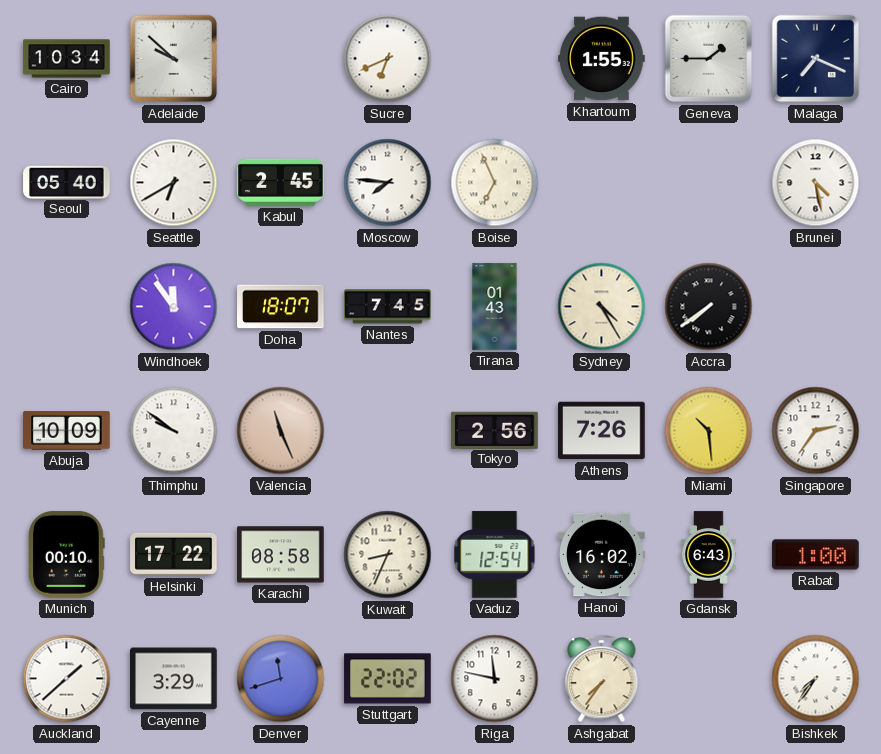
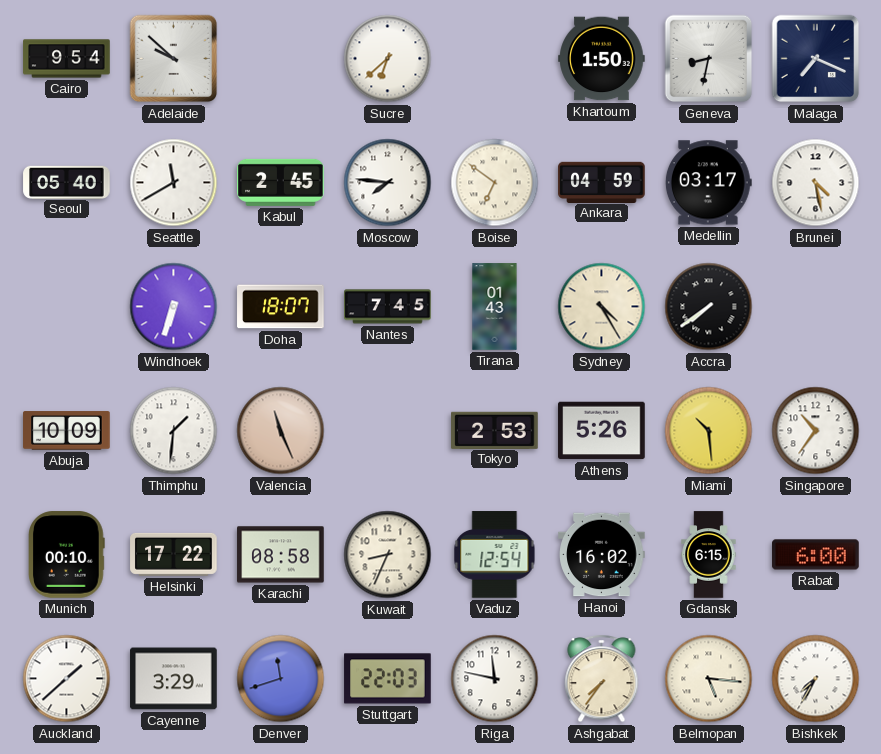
Cairo: 10:34 -> 9:54
Sucre: 6:41 -> 6:38
Khartoum: 1:55 -> 1:50
Geneva: 1:45 -> 8:32
Seattle: 6:40 -> 11:40
Boise: 6:56 -> 6:51
Ankara: none -> 04:59
Medellin: none -> 03:17
Windhoek: 11:54 -> 6:33
Thimphu: 9:51 -> 1:31
Tokyo: 2:56 -> 2:53
Athens: 7:26 -> 5:26
Singapore: 2:36 -> 10:36
Gdansk: 6:43 -> 6:15
Rabat: 1:00 -> 6:00
Stuttgart: 22:02 -> 22:03
Belmopan: none -> 5:16
Bishkek: 7:36 -> 7:35
